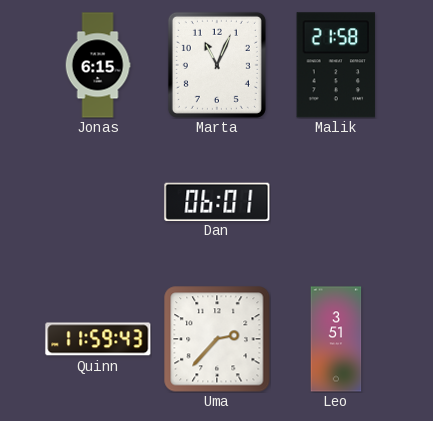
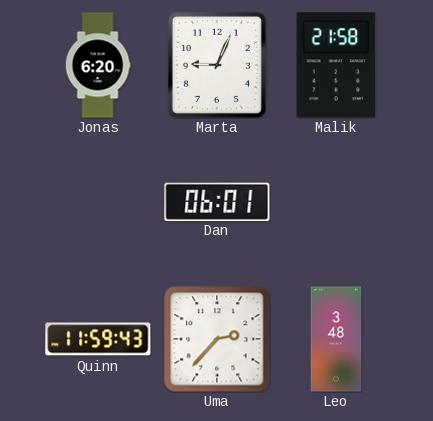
Jonas: 6:15 -> 6:20
Marta: 11:04 -> 9:04
Leo: 3:51 -> 3:48
